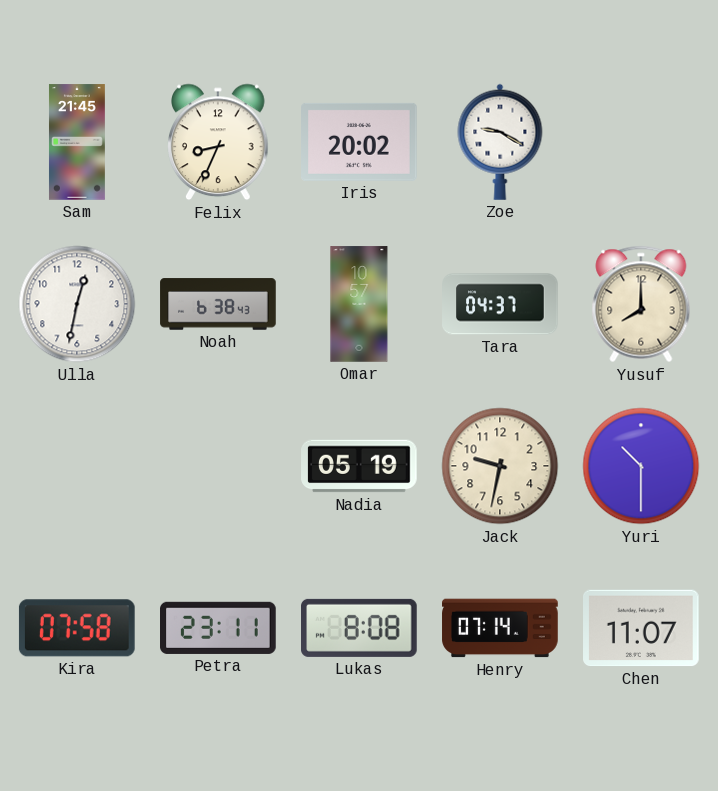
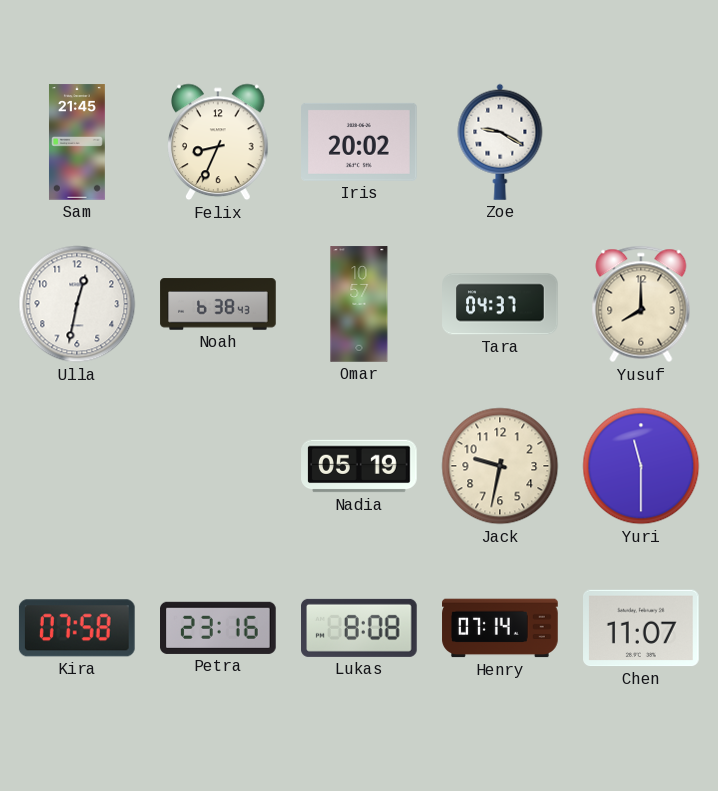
Yuri: 10:30 -> 11:30
Petra: 23:11 -> 23:16
